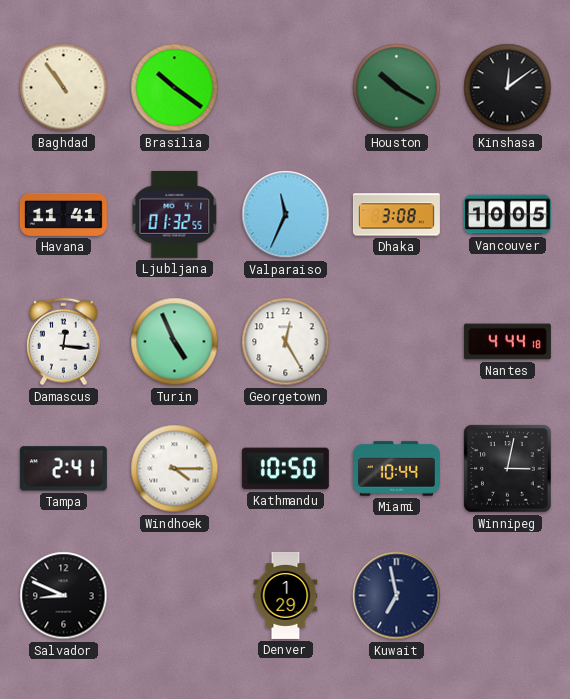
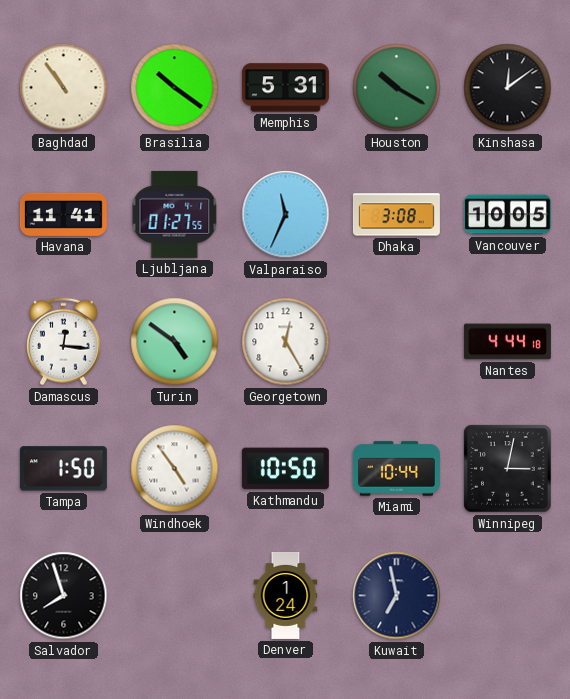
Memphis: none -> 5:31
Ljubljana: 01:32 -> 01:27
Turin: 4:56 -> 4:51
Tampa: 2:41 -> 1:50
Windhoek: 4:15 -> 4:54
Salvador: 8:49 -> 7:57
Denver: 1:29 -> 1:24
